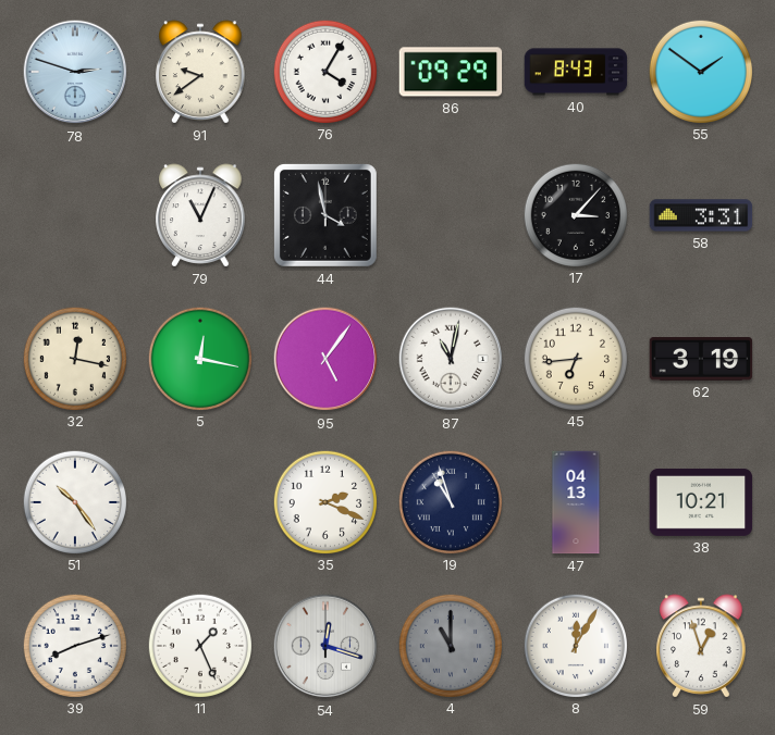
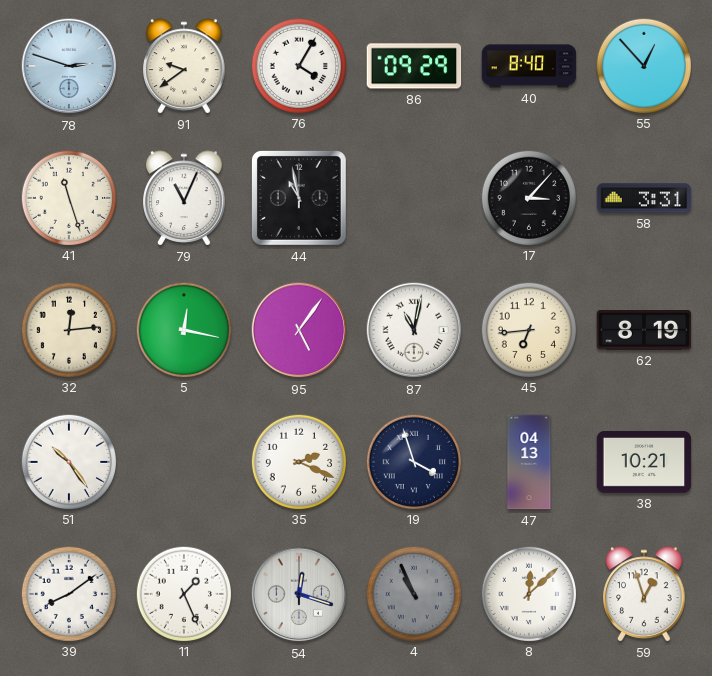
40: 8:43 -> 8:40
55: 1:51 -> 12:53
41: none -> 11:27
44: 3:58 -> 10:58
32: 12:17 -> 12:14
62: 3:19 -> 8:19
19: 10:57 -> 3:57
39: 8:12 -> 8:09
4: 11:00 -> 10:56
8: 12:05 -> 12:08
